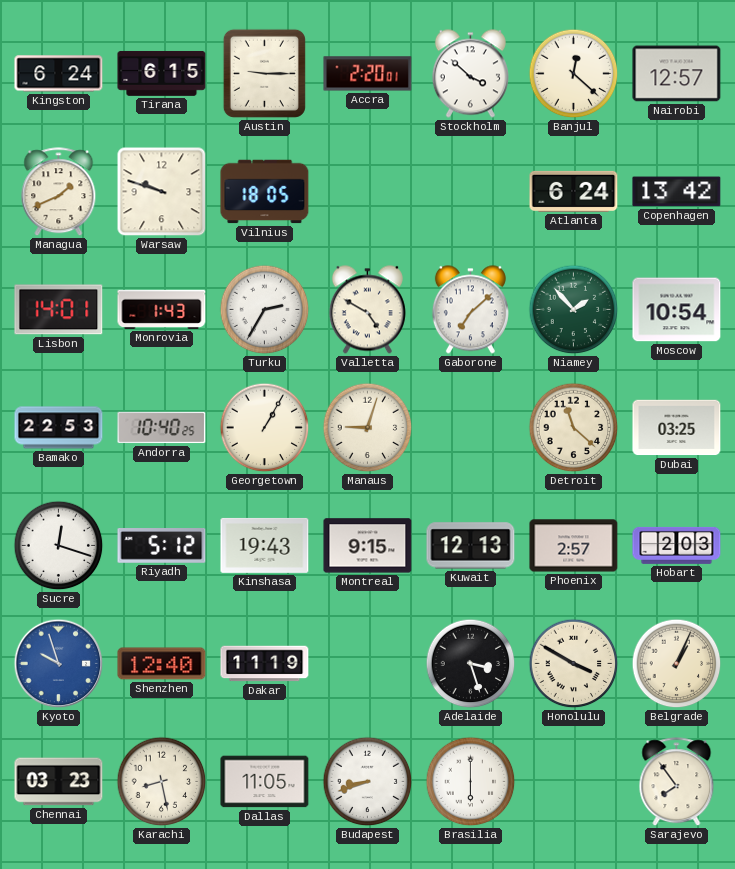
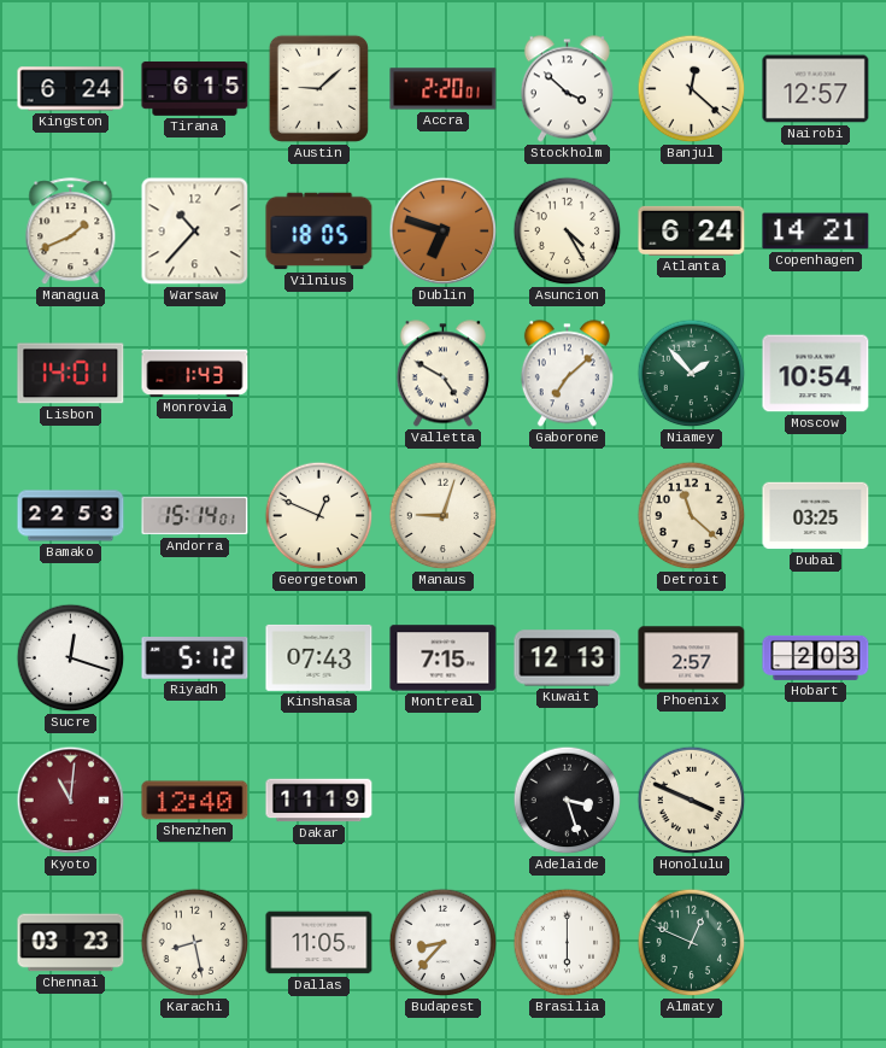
Austin: 9:15 -> 9:08
Warsaw: 9:48 -> 10:37
Dublin: none -> 6:48
Asuncion: none -> 4:25
Copenhagen: 13:42 -> 14:21
Turku: 2:35 -> none
Andorra: 10:40 -> 15:14
Georgetown: 1:05 -> 12:49
Kinshasa: 19:43 -> 07:43
Montreal: 9:15 -> 7:15
Kyoto: 9:57 -> 11:01
Kyoto dial: blue -> burgundy
Honolulu: 3:50 -> 3:49
Belgrade: 1:04 -> none
Budapest: 8:42 -> 8:37
Almaty: none -> 12:49
Sarajevo: 7:54 -> none
